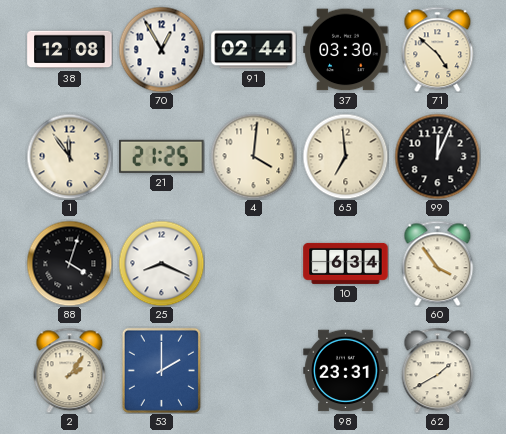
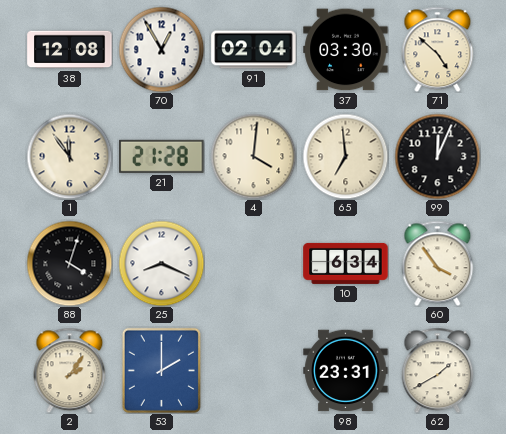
91: 02:44 -> 02:04
21: 21:25 -> 21:28
